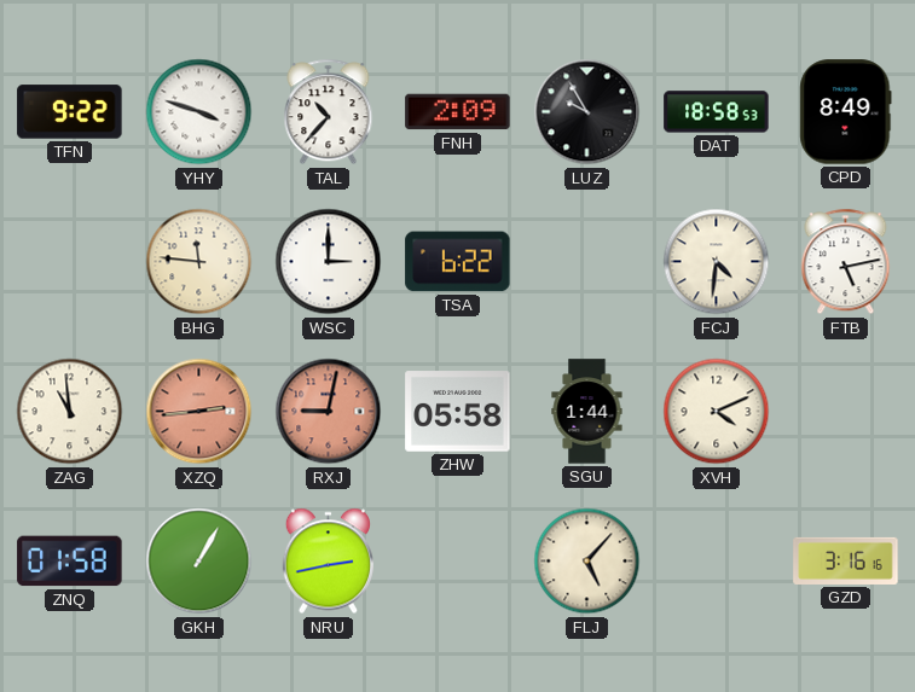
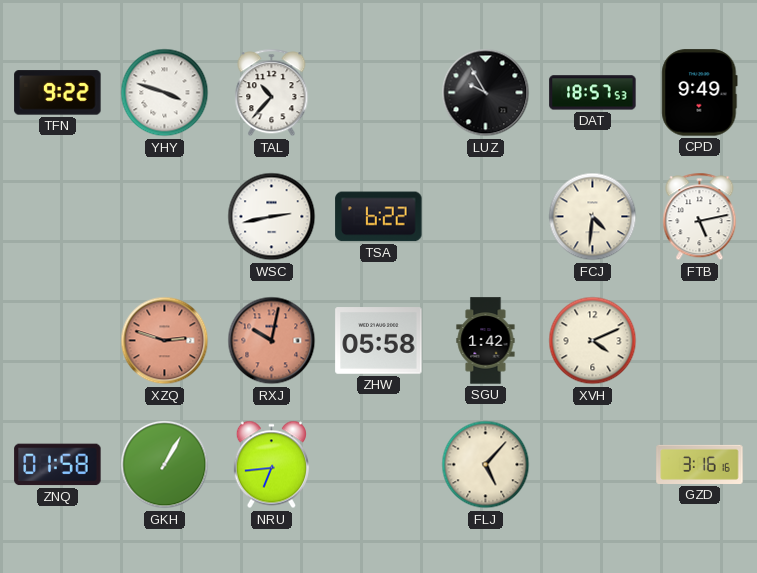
FNH: 2:09 -> none
DAT: 18:58 -> 18:57
CPD: 8:49 -> 9:49
BHG: 11:46 -> none
WSC: 3:00 -> 2:43
ZAG: 10:59 -> none
XZQ: 2:44 -> 2:48
RXJ: 9:02 -> 10:02
SGU: 1:44 -> 1:42
NRU: 2:43 -> 6:44
